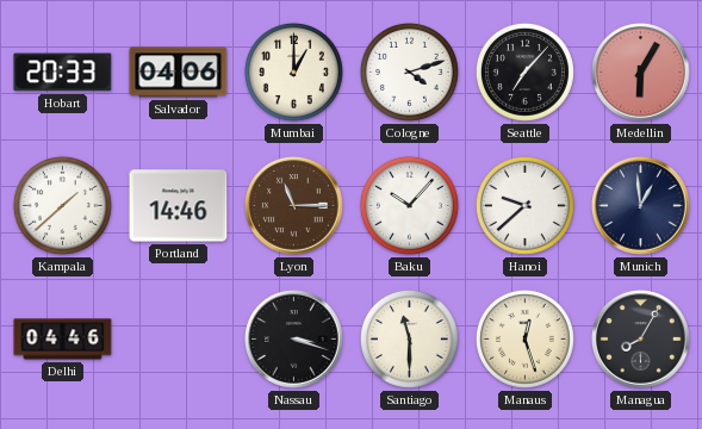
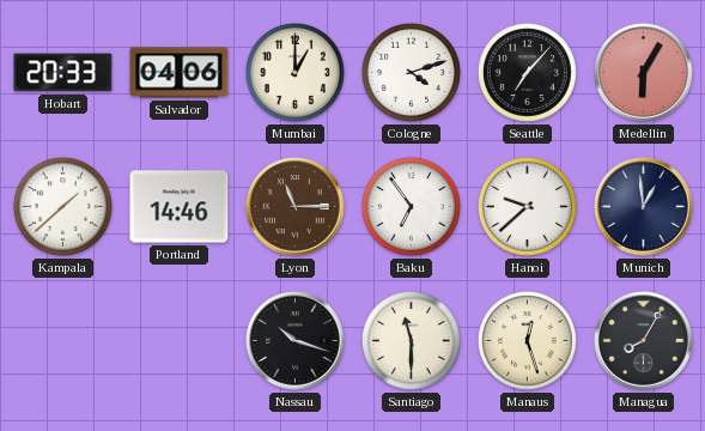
Baku: 10:07 -> 6:54
Delhi: 04:46 -> none
Nassau: 3:18 -> 10:18
